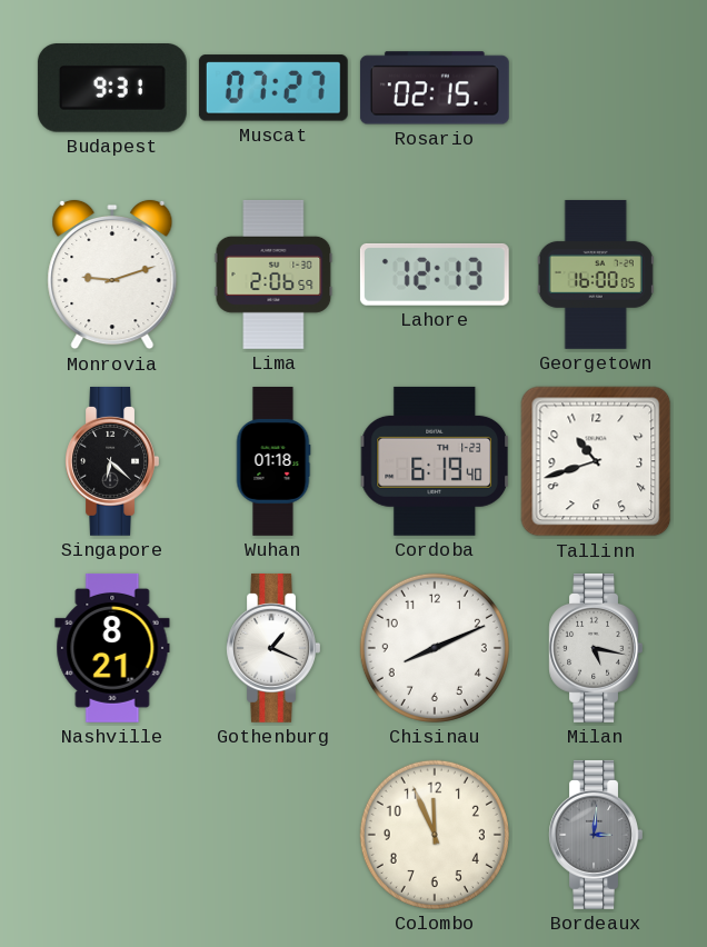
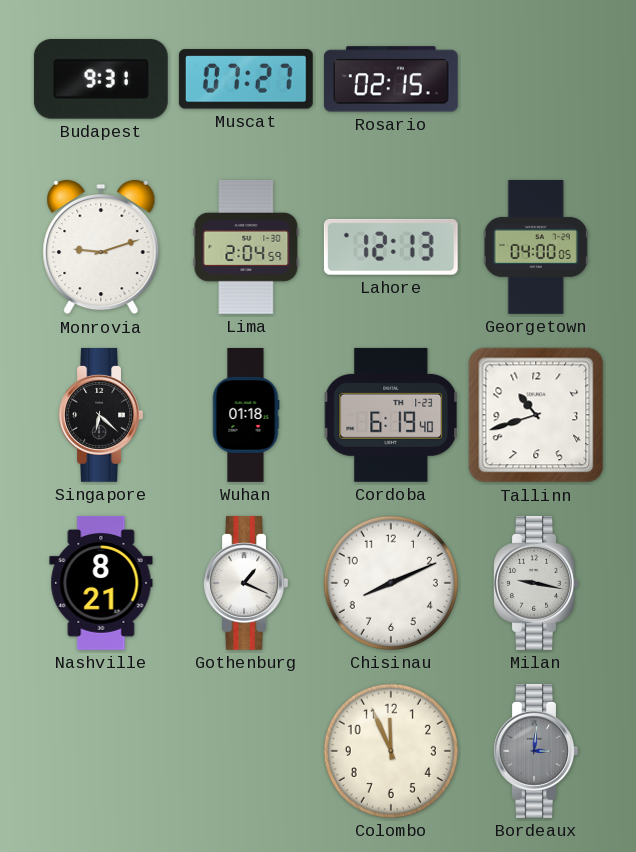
Lima: 2:06 -> 2:04
Georgetown: 16:00 -> 04:00
Milan: 5:17 -> 9:17
